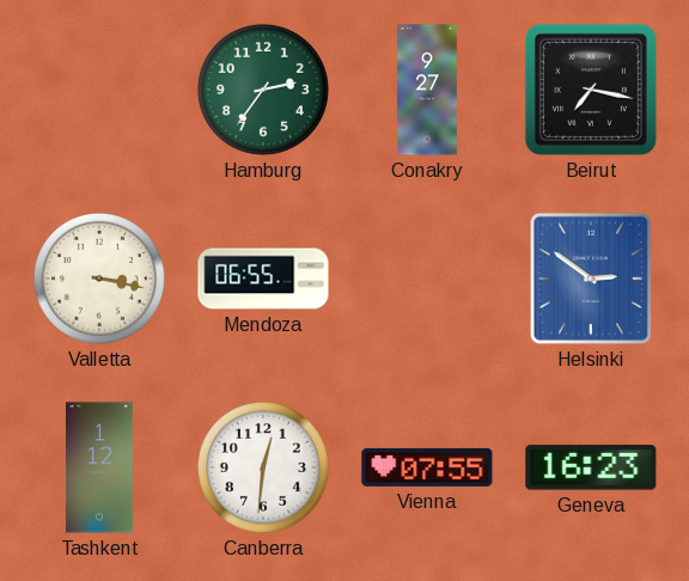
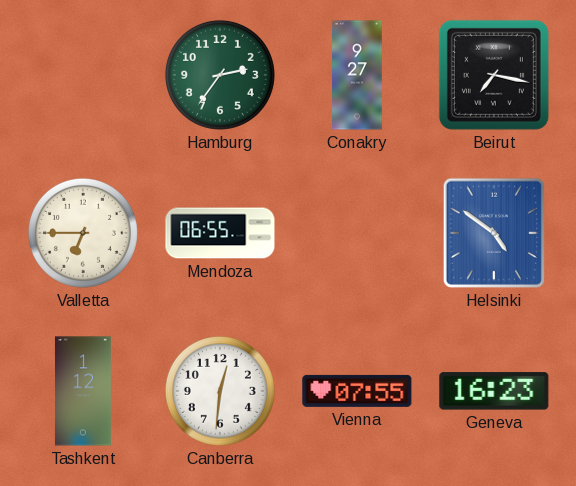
Valletta: 3:17 -> 6:45
Helsinki: 2:51 -> 4:51
